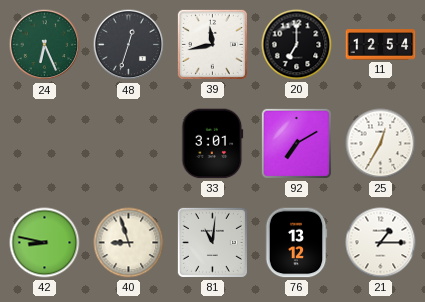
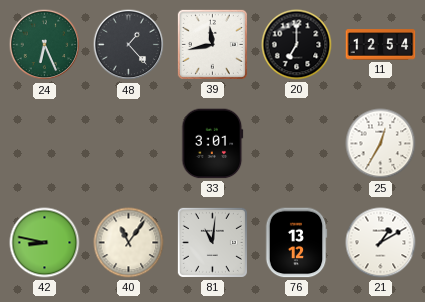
48: 12:33 -> 1:23
92: 7:10 -> none
40: 8:57 -> 11:06
21: 1:15 -> 1:10
